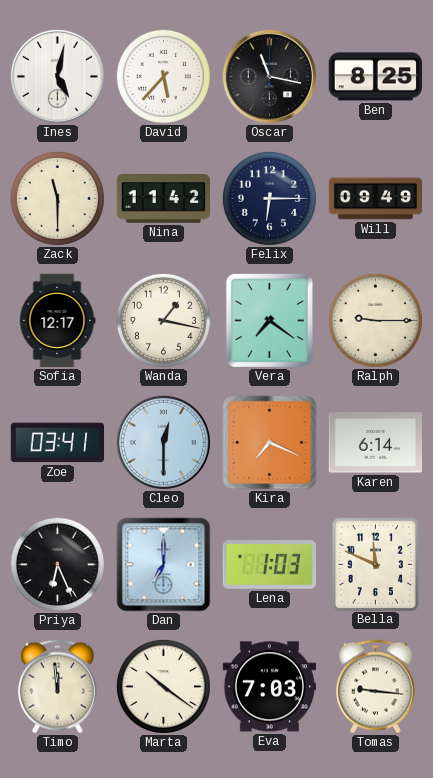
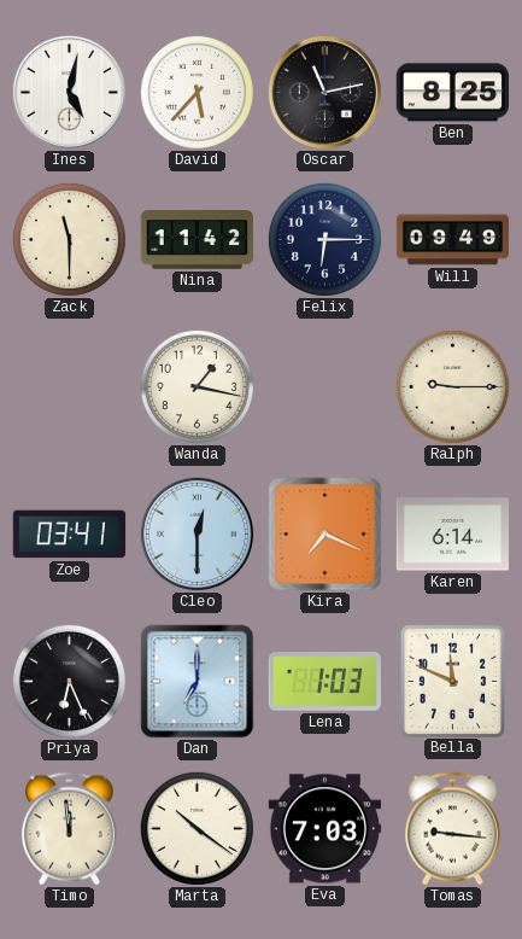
Oscar: 11:17 -> 11:13
Sofia: 12:17 -> none
Vera: 7:21 -> none
